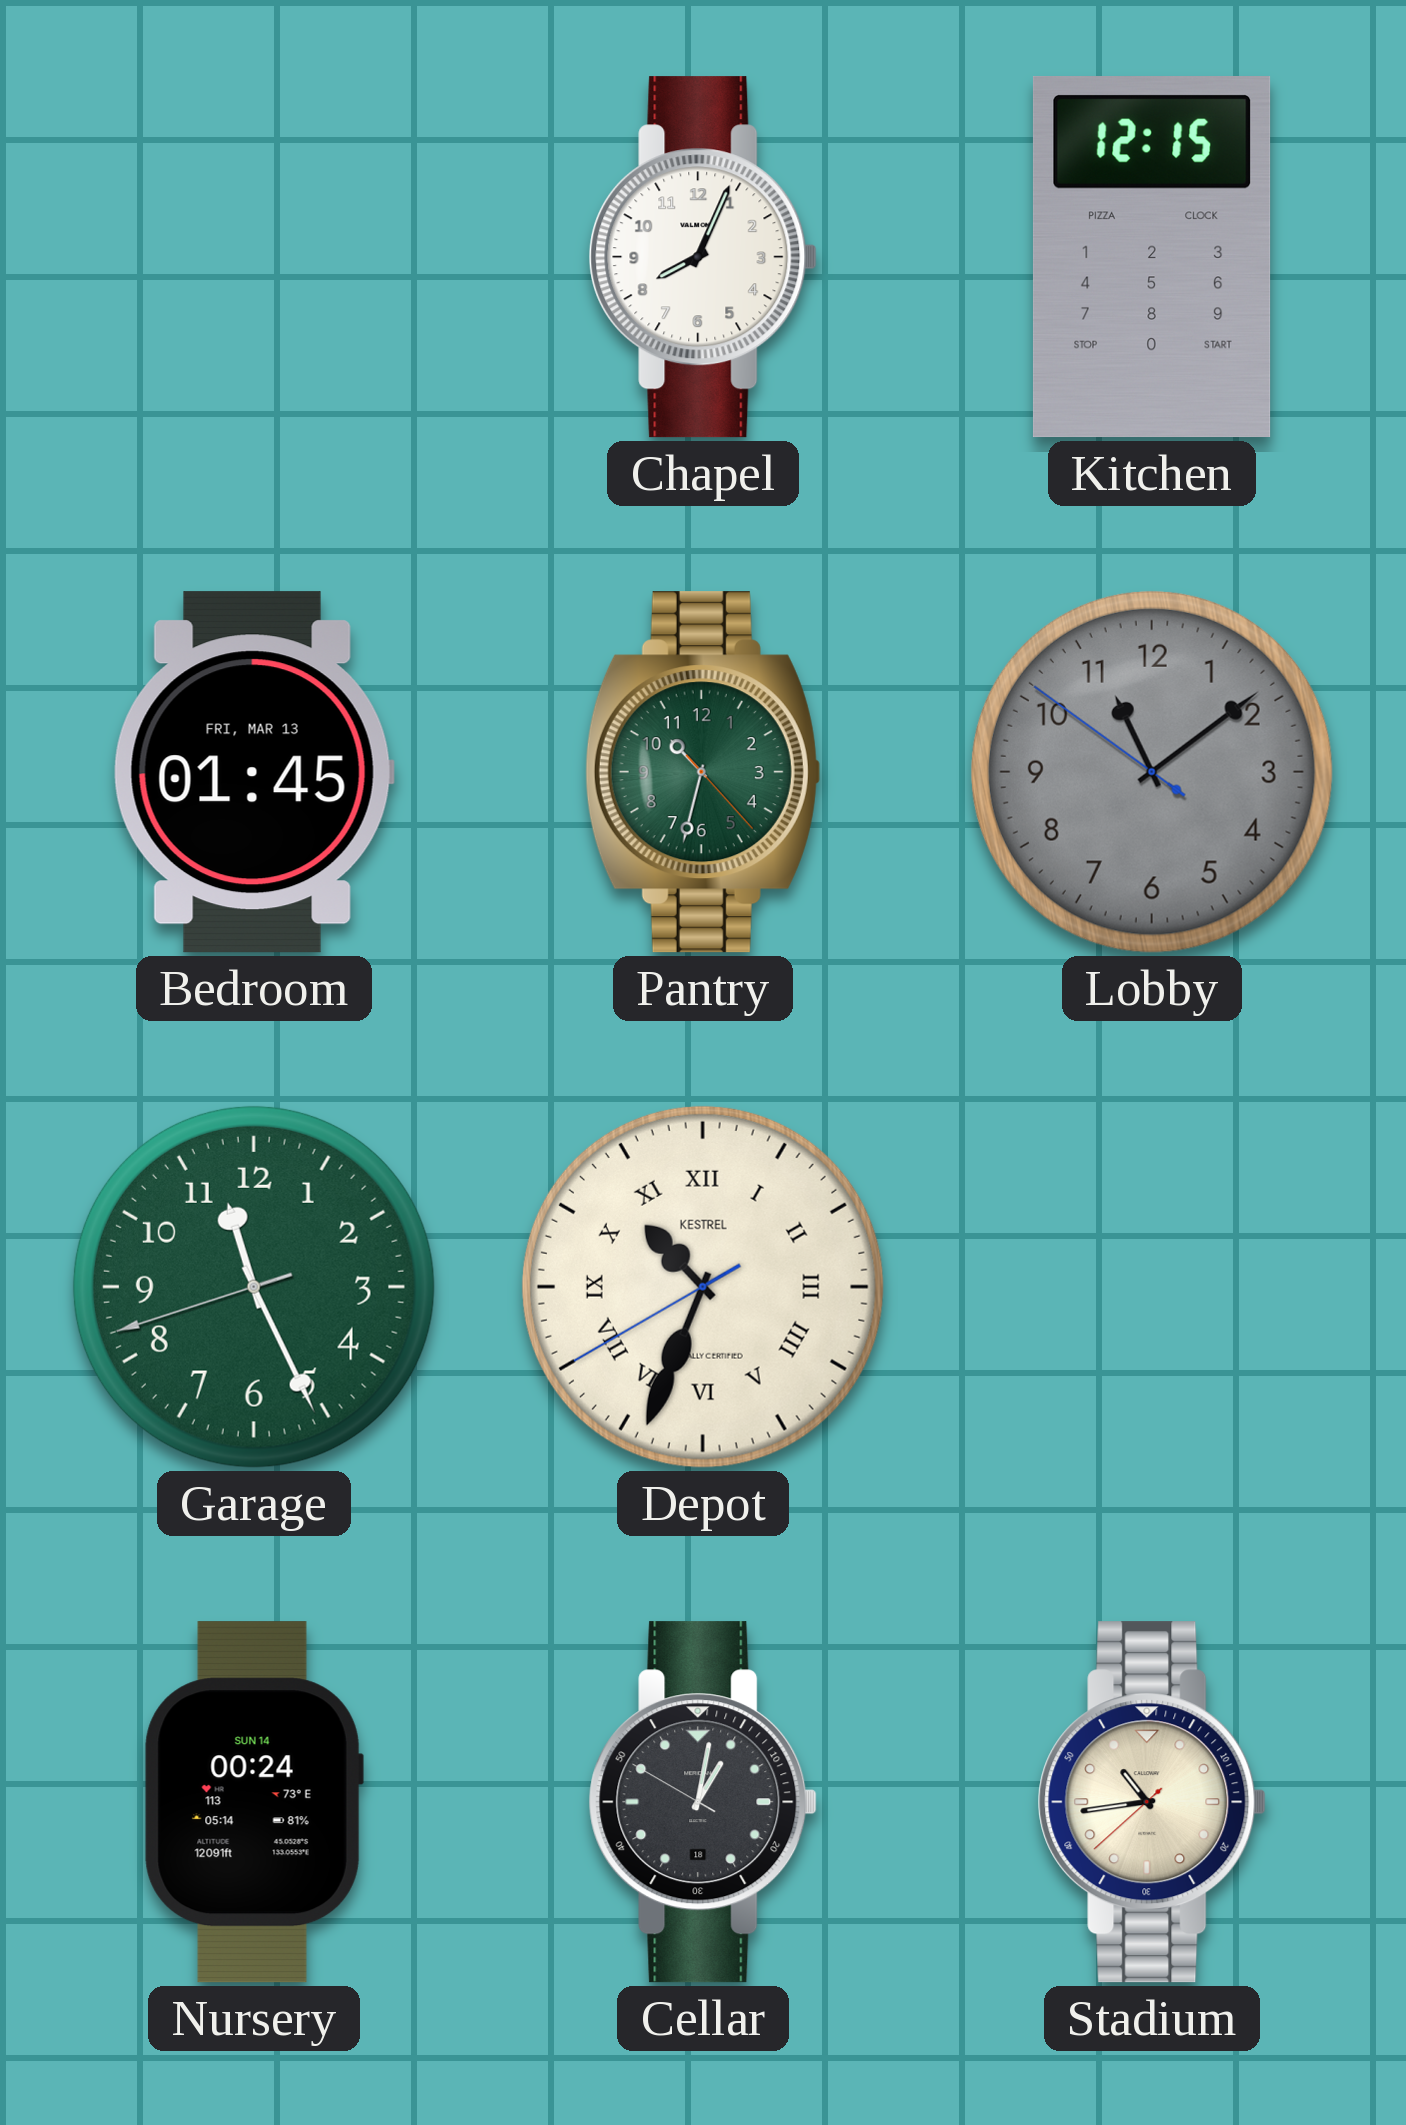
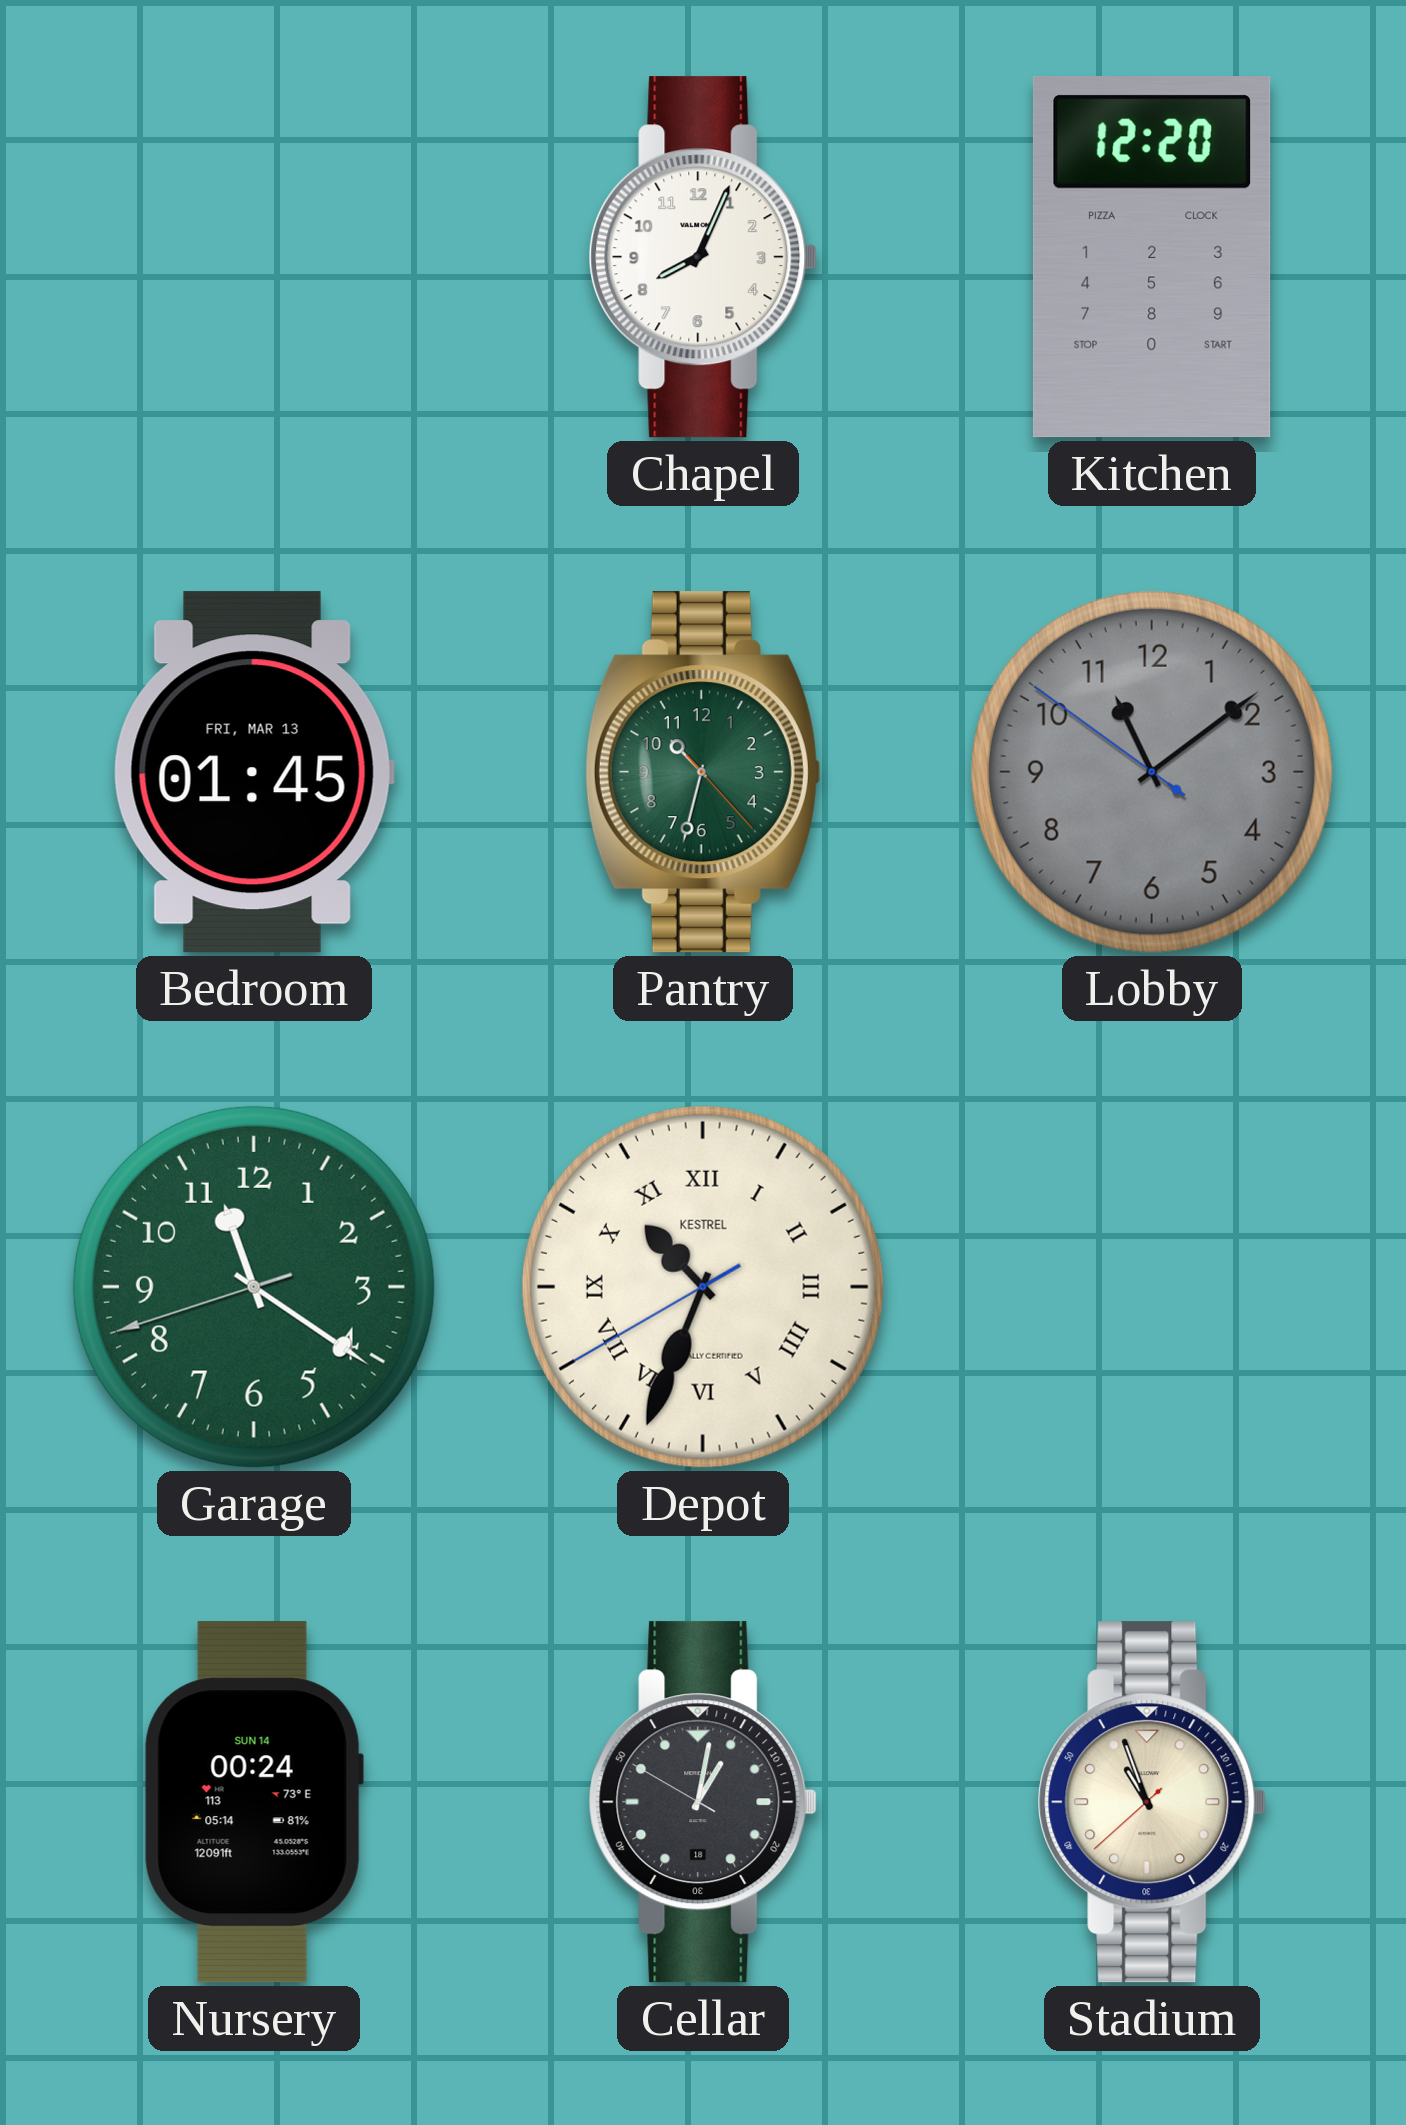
Kitchen: 12:15 -> 12:20
Garage: 11:25 -> 11:20
Stadium: 10:43 -> 10:56
